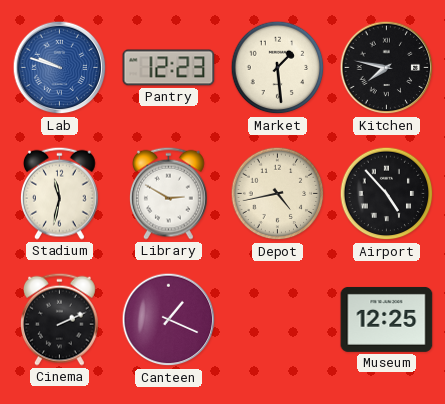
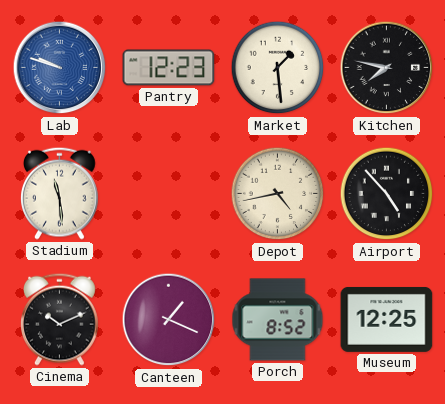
Stadium: 11:32 -> 11:29
Library: 2:50 -> none
Cinema: 2:11 -> 10:11
Porch: none -> 8:52
